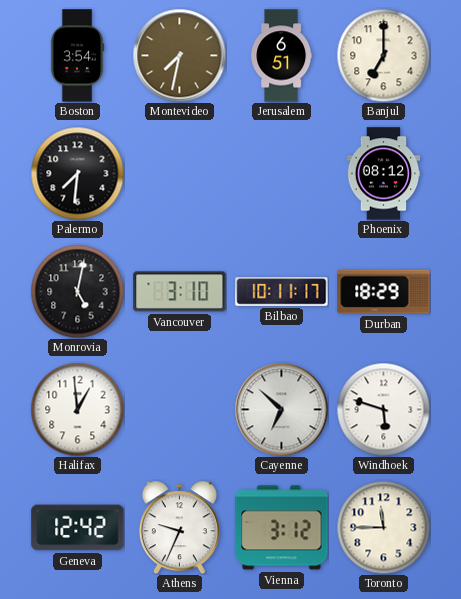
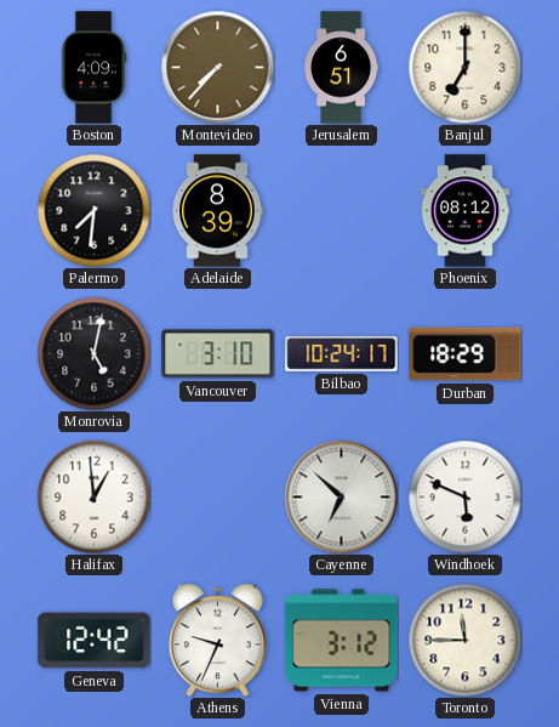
Boston: 3:54 -> 4:09
Montevideo: 7:32 -> 7:37
Adelaide: none -> 8:39
Bilbao: 10:11 -> 10:24
Windhoek: 5:48 -> 5:49
